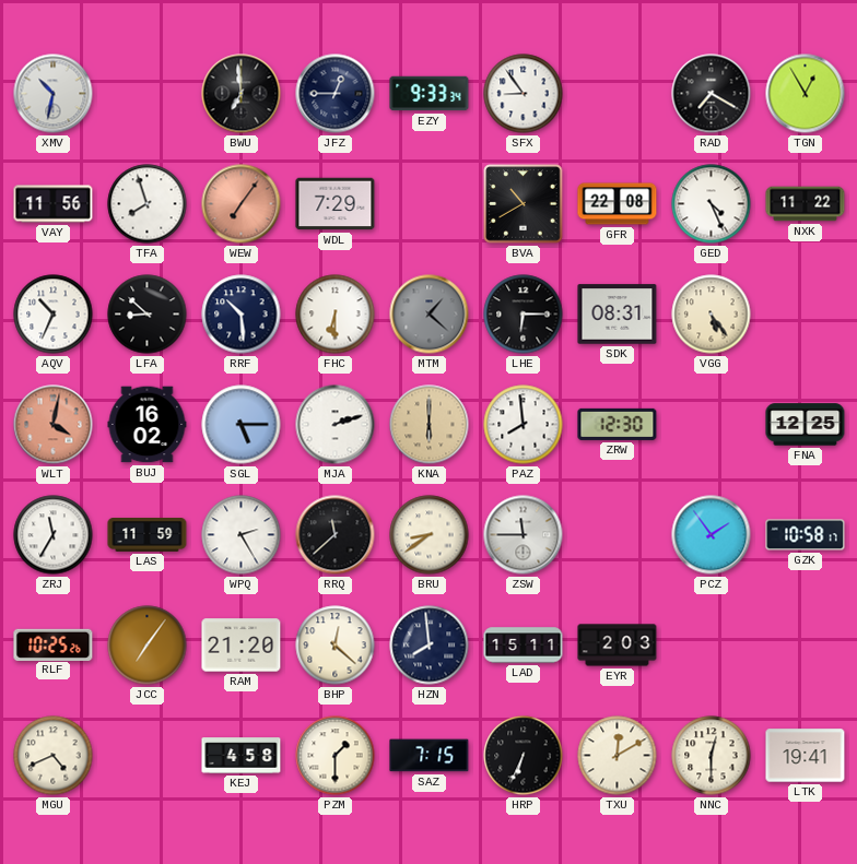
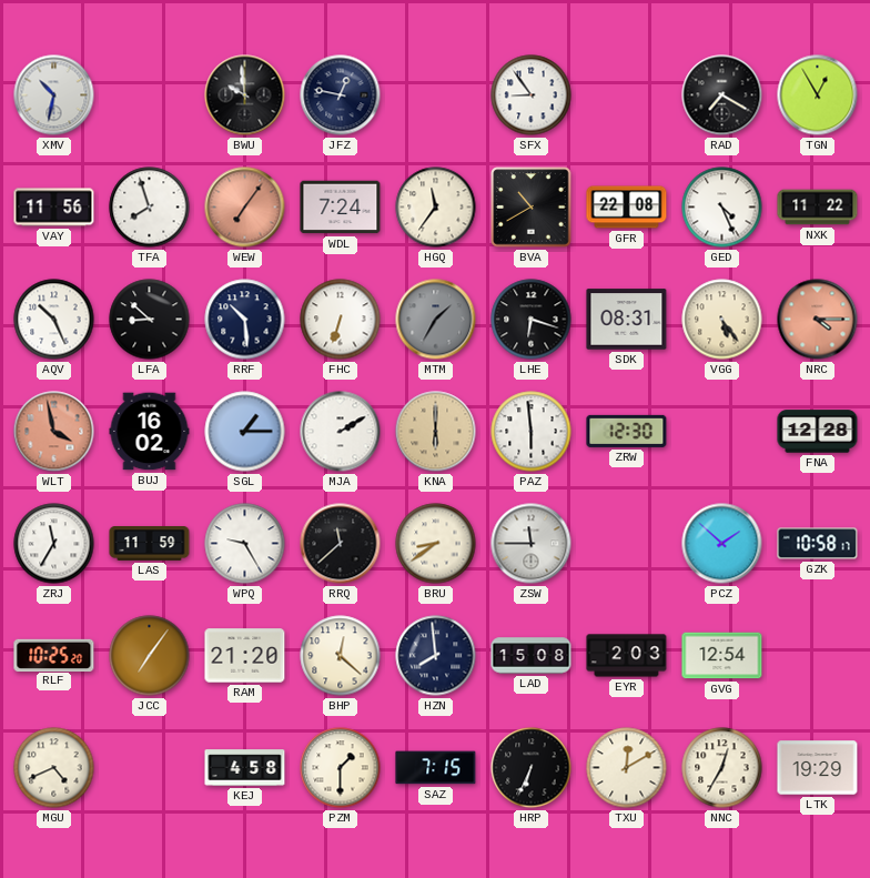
BWU: 6:59 -> 9:59
JFZ: 12:45 -> 12:47
EZY: 9:33 -> none
WDL: 7:29 -> 7:24
HGQ: none -> 11:36
AQV: 10:34 -> 10:26
FHC: 6:30 -> 6:33
MTM: 1:22 -> 1:35
LHE: 6:15 -> 6:18
NRC: none -> 4:15
WLT: 4:02 -> 3:58
SGL: 5:15 -> 1:15
MJA: 2:12 -> 2:10
PAZ: 7:59 -> 5:59
FNA: 12:25 -> 12:28
WPQ: 2:25 -> 9:25
PCZ: 1:54 -> 1:52
RLF: 10:25:26 -> 10:25:20
LAD: 15:11 -> 15:08
GVG: none -> 12:54
NNC: 12:30 -> 12:35
LTK: 19:41 -> 19:29
